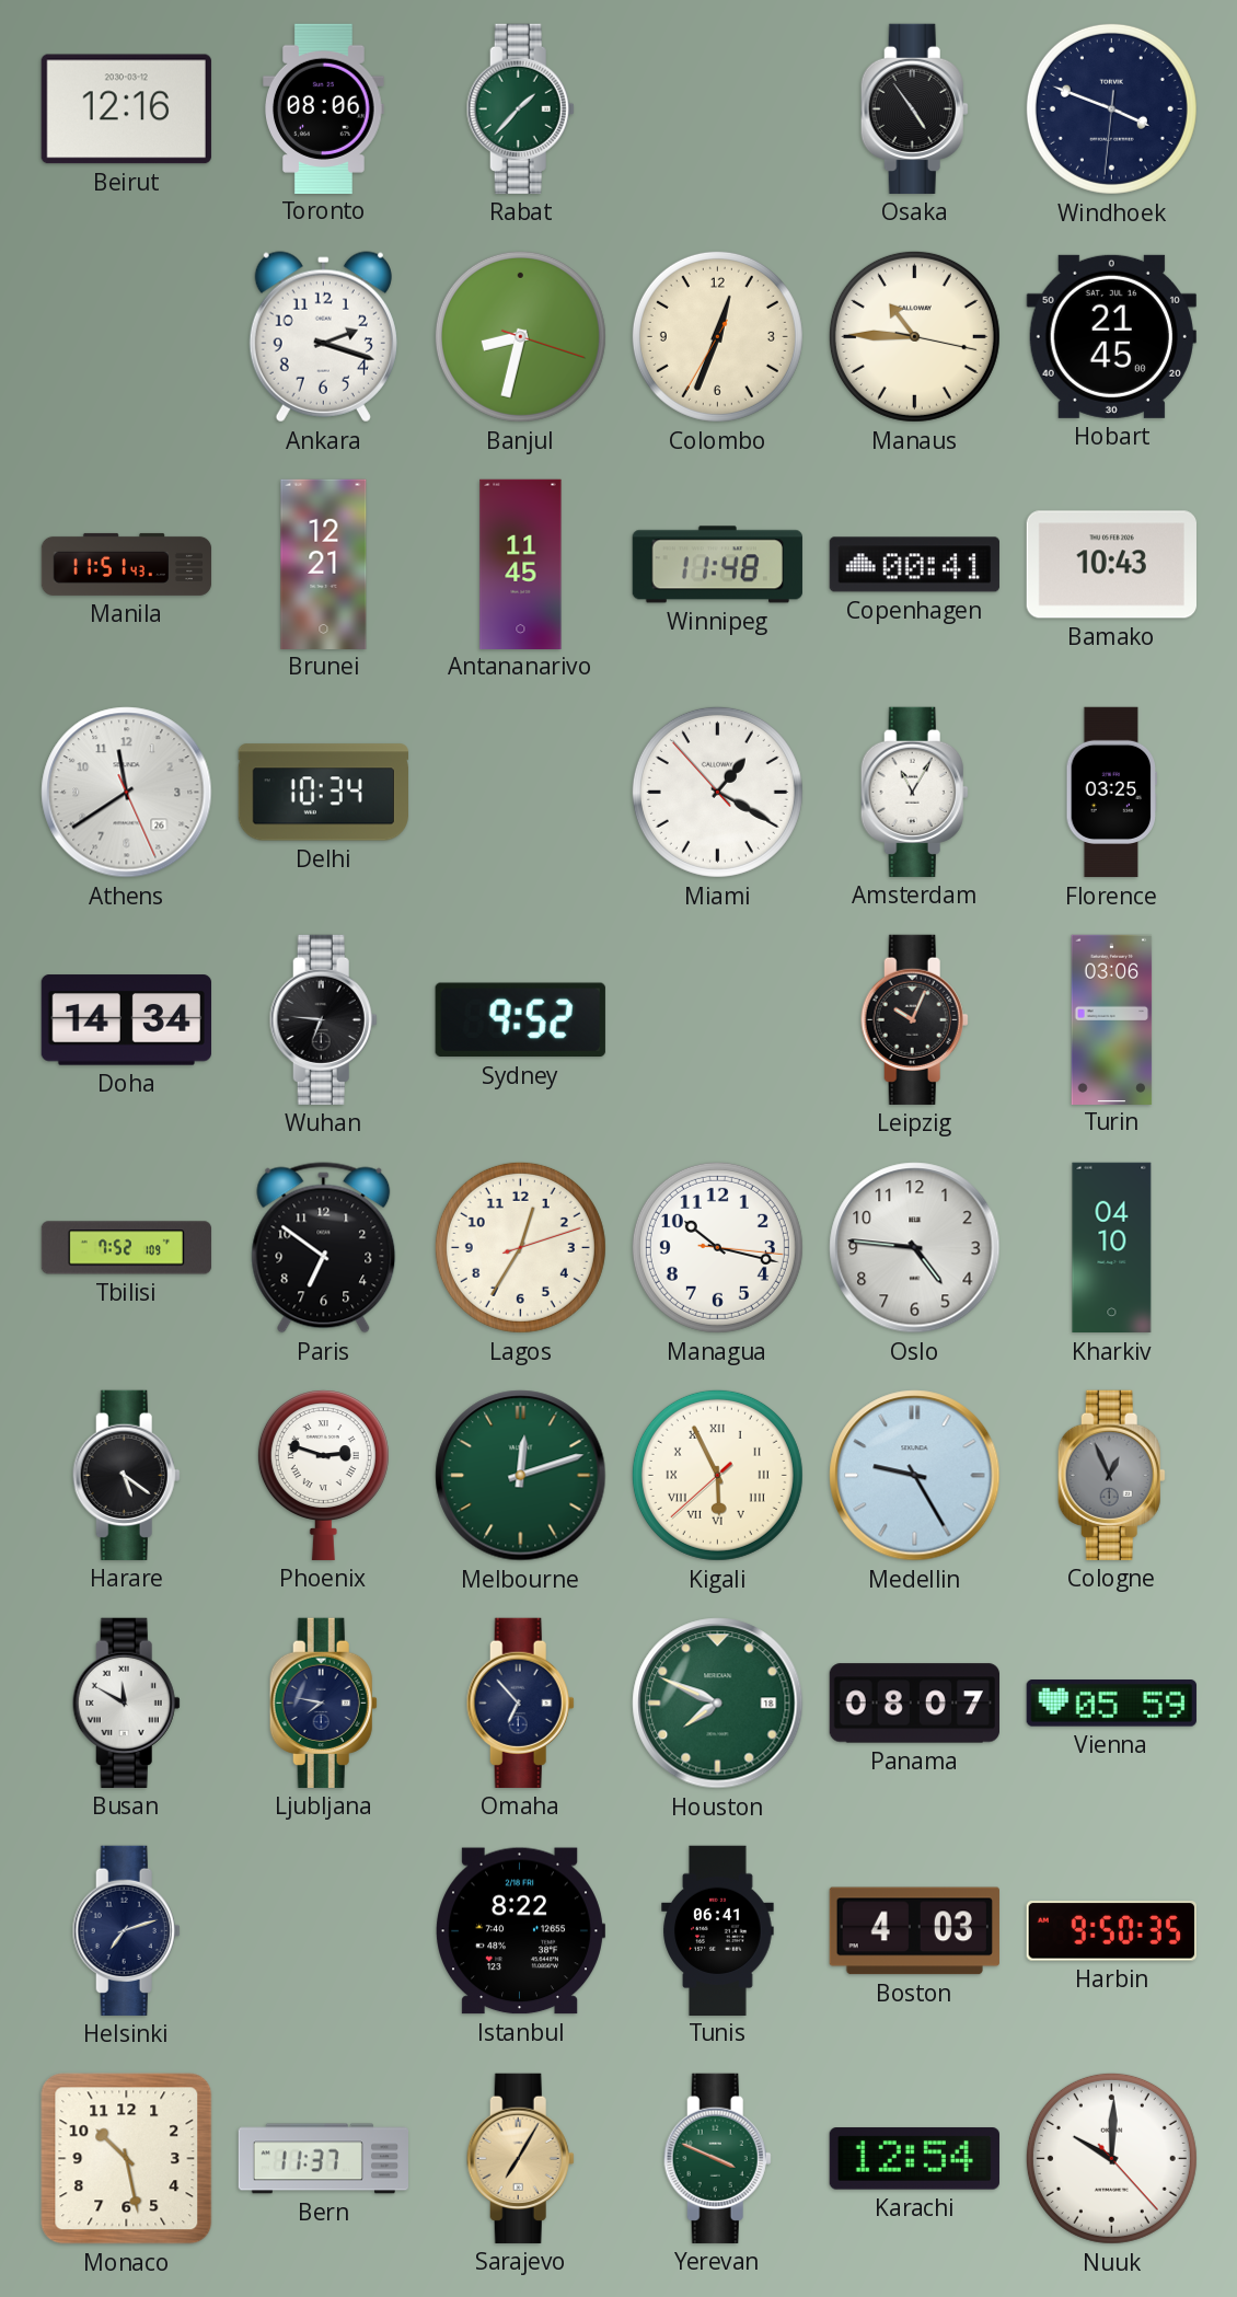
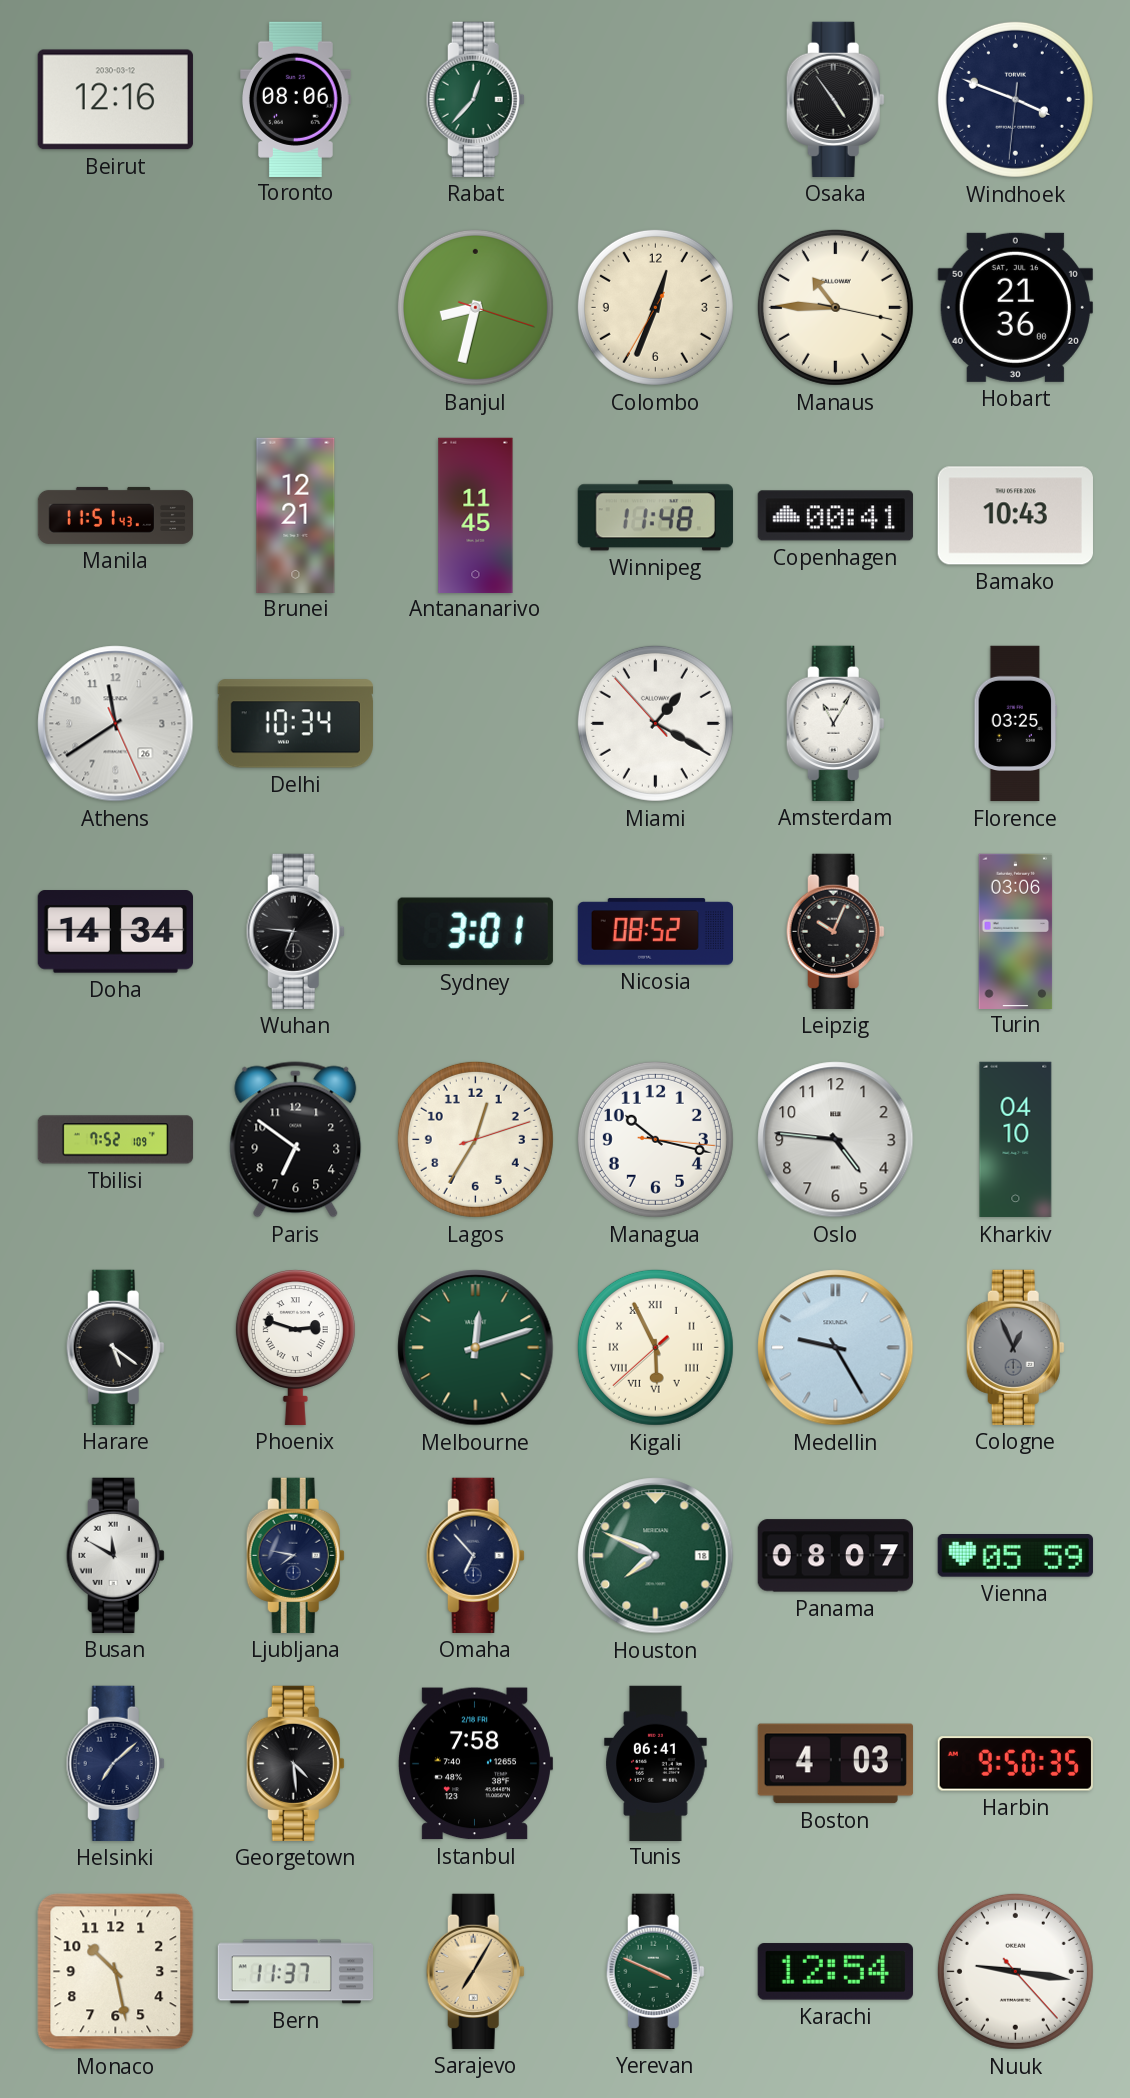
Rabat: 1:37 -> 12:37
Ankara: 2:18 -> none
Hobart: 21:45 -> 21:36
Sydney: 9:52 -> 3:01
Nicosia: none -> 08:52
Helsinki: 7:12 -> 7:08
Georgetown: none -> 4:29
Istanbul: 8:22 -> 7:58
Nuuk: 10:00 -> 9:16
